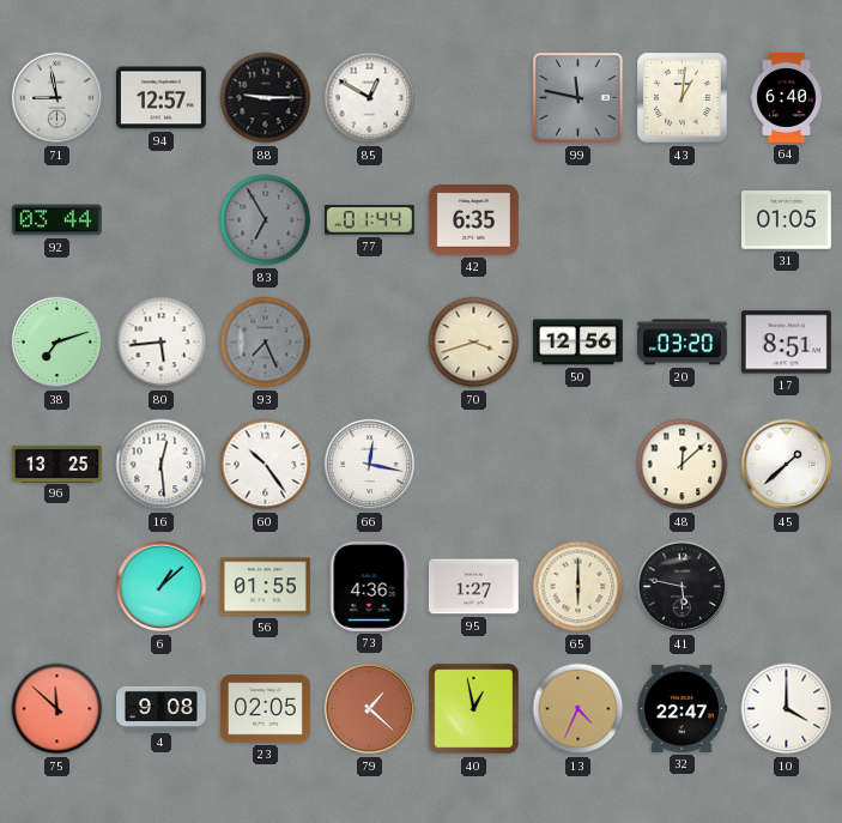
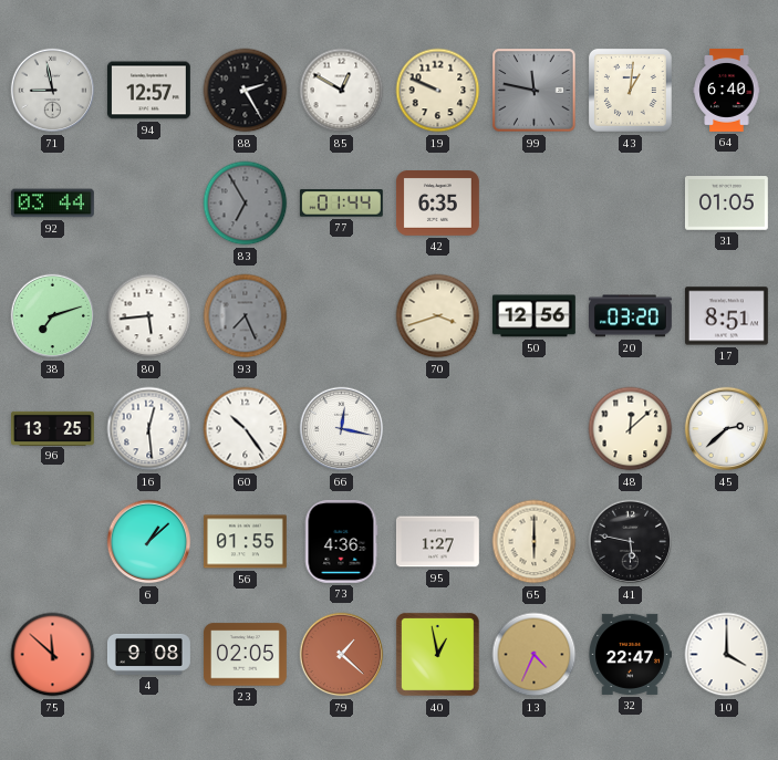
88: 9:15 -> 2:25
19: none -> 9:49
45: 1:38 -> 2:38
